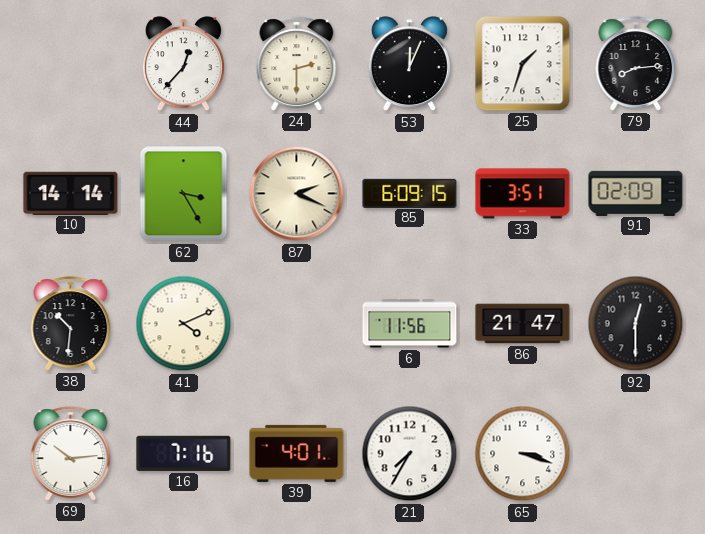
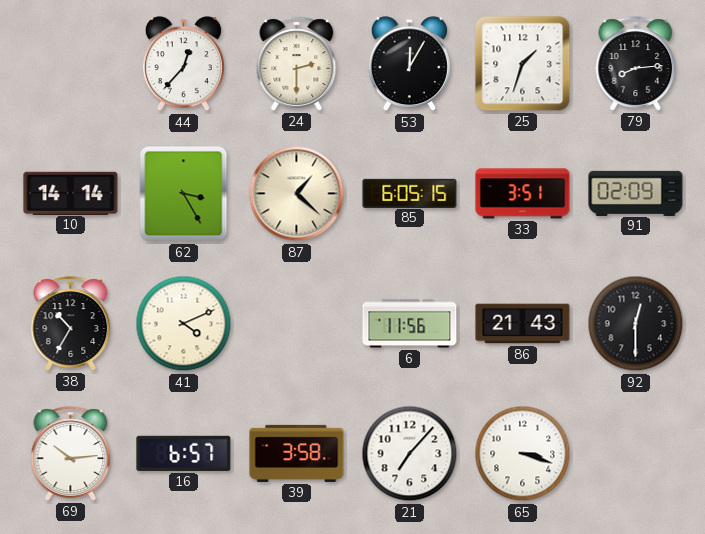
53: 12:04 -> 12:05
87: 2:19 -> 1:22
85: 6:09 -> 6:05
38: 10:31 -> 10:35
86: 21:47 -> 21:43
16: 7:16 -> 6:57
39: 4:01 -> 3:58
21: 7:35 -> 7:07
